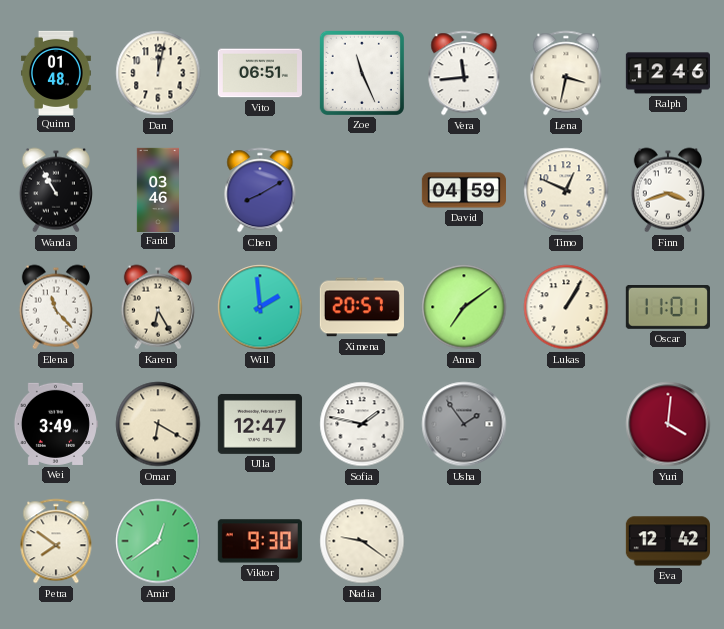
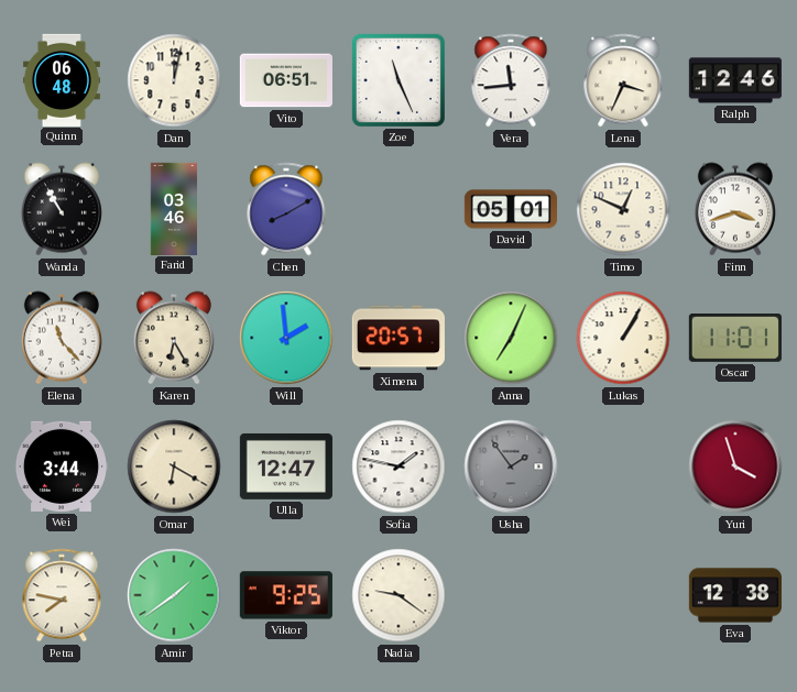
Quinn: 01:48 -> 06:48
Lena: 3:32 -> 3:34
David: 04:59 -> 05:01
Anna: 7:09 -> 7:04
Wei: 3:49 -> 3:44
Yuri: 4:01 -> 3:57
Petra: 7:51 -> 7:47
Amir: 12:39 -> 1:39
Viktor: 9:30 -> 9:25
Eva: 12:42 -> 12:38
